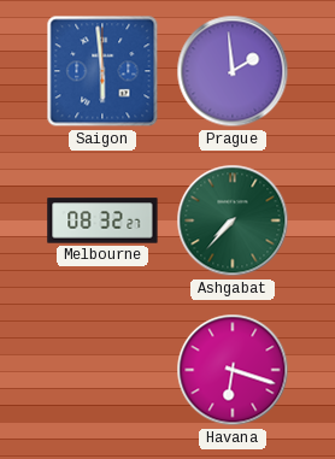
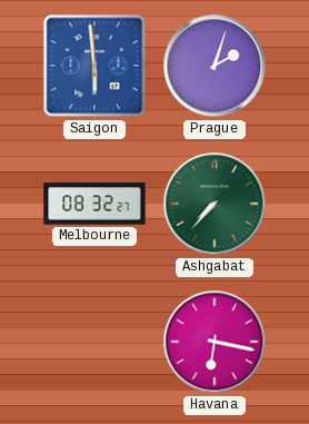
Prague: 1:59 -> 2:03
Havana: 6:18 -> 6:17
